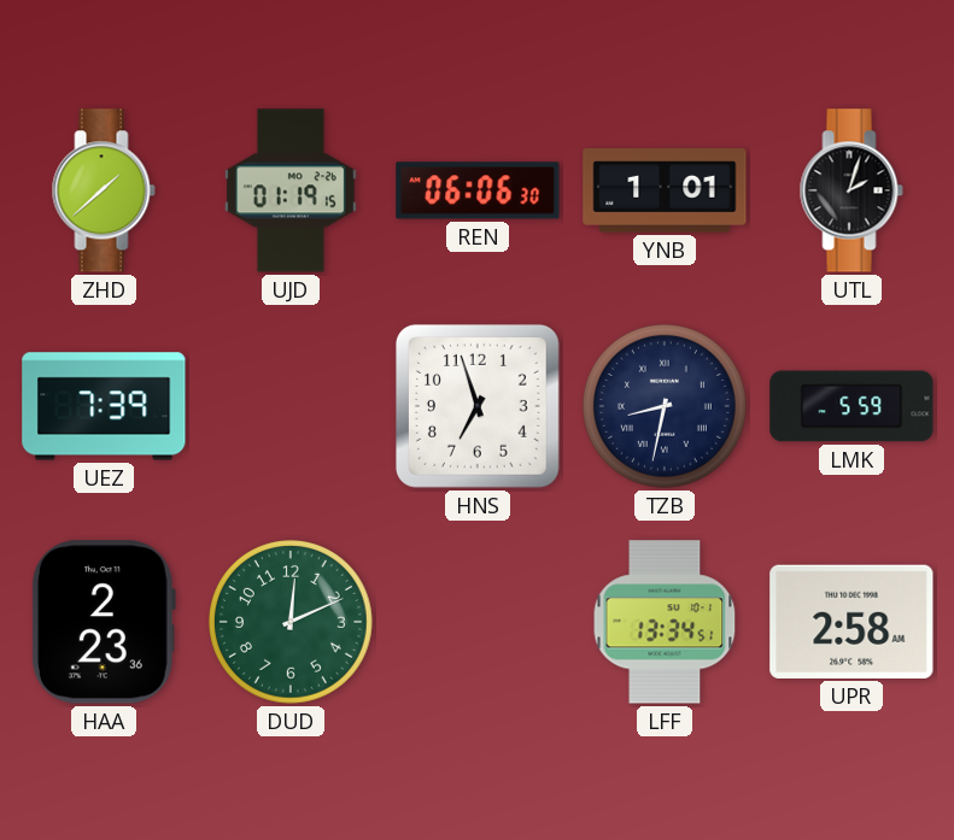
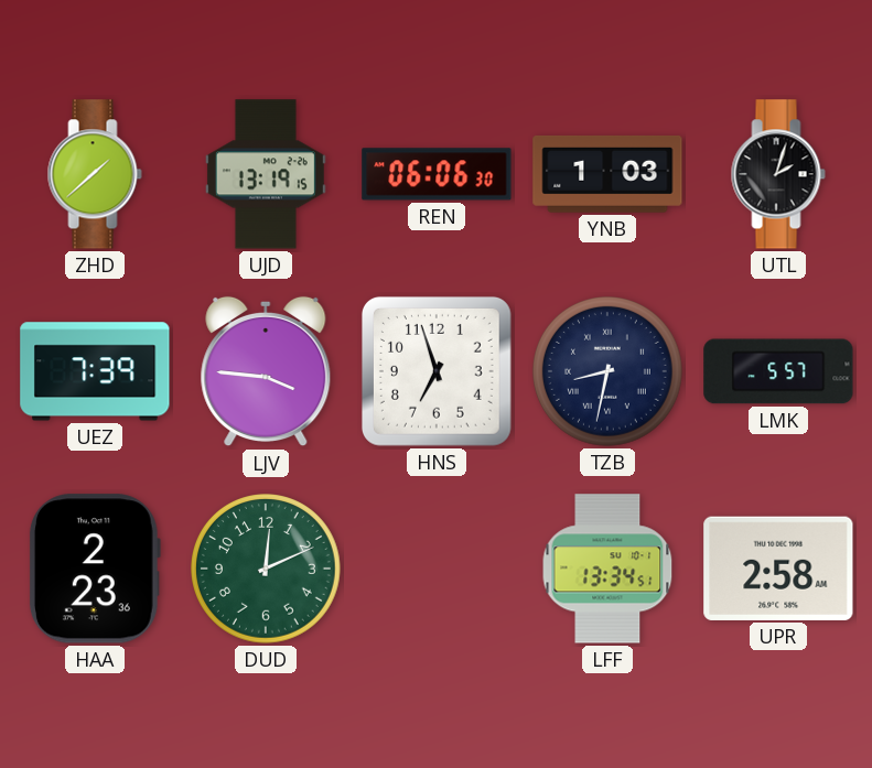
UJD: 01:19 -> 13:19
YNB: 1:01 -> 1:03
LJV: none -> 3:46
LMK: 5:59 -> 5:57
